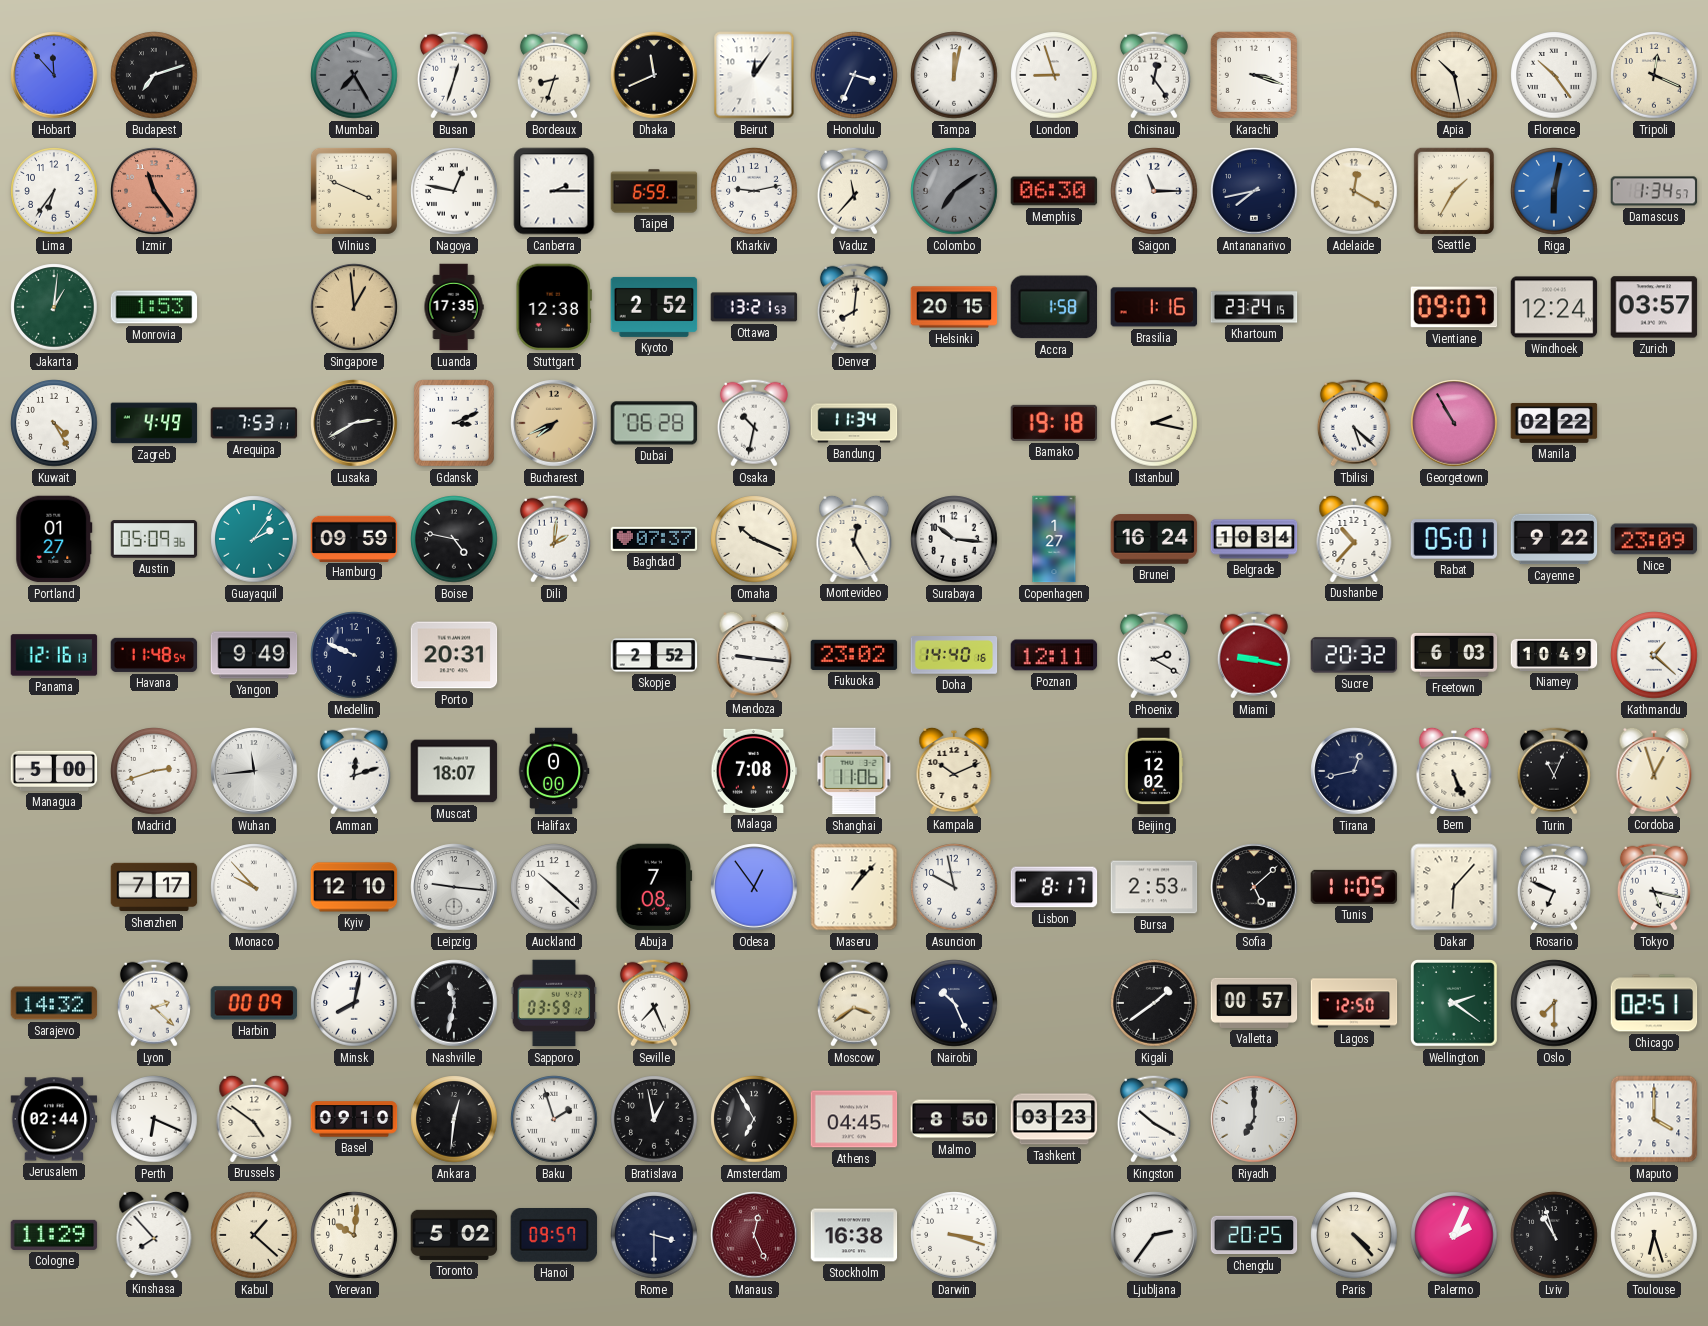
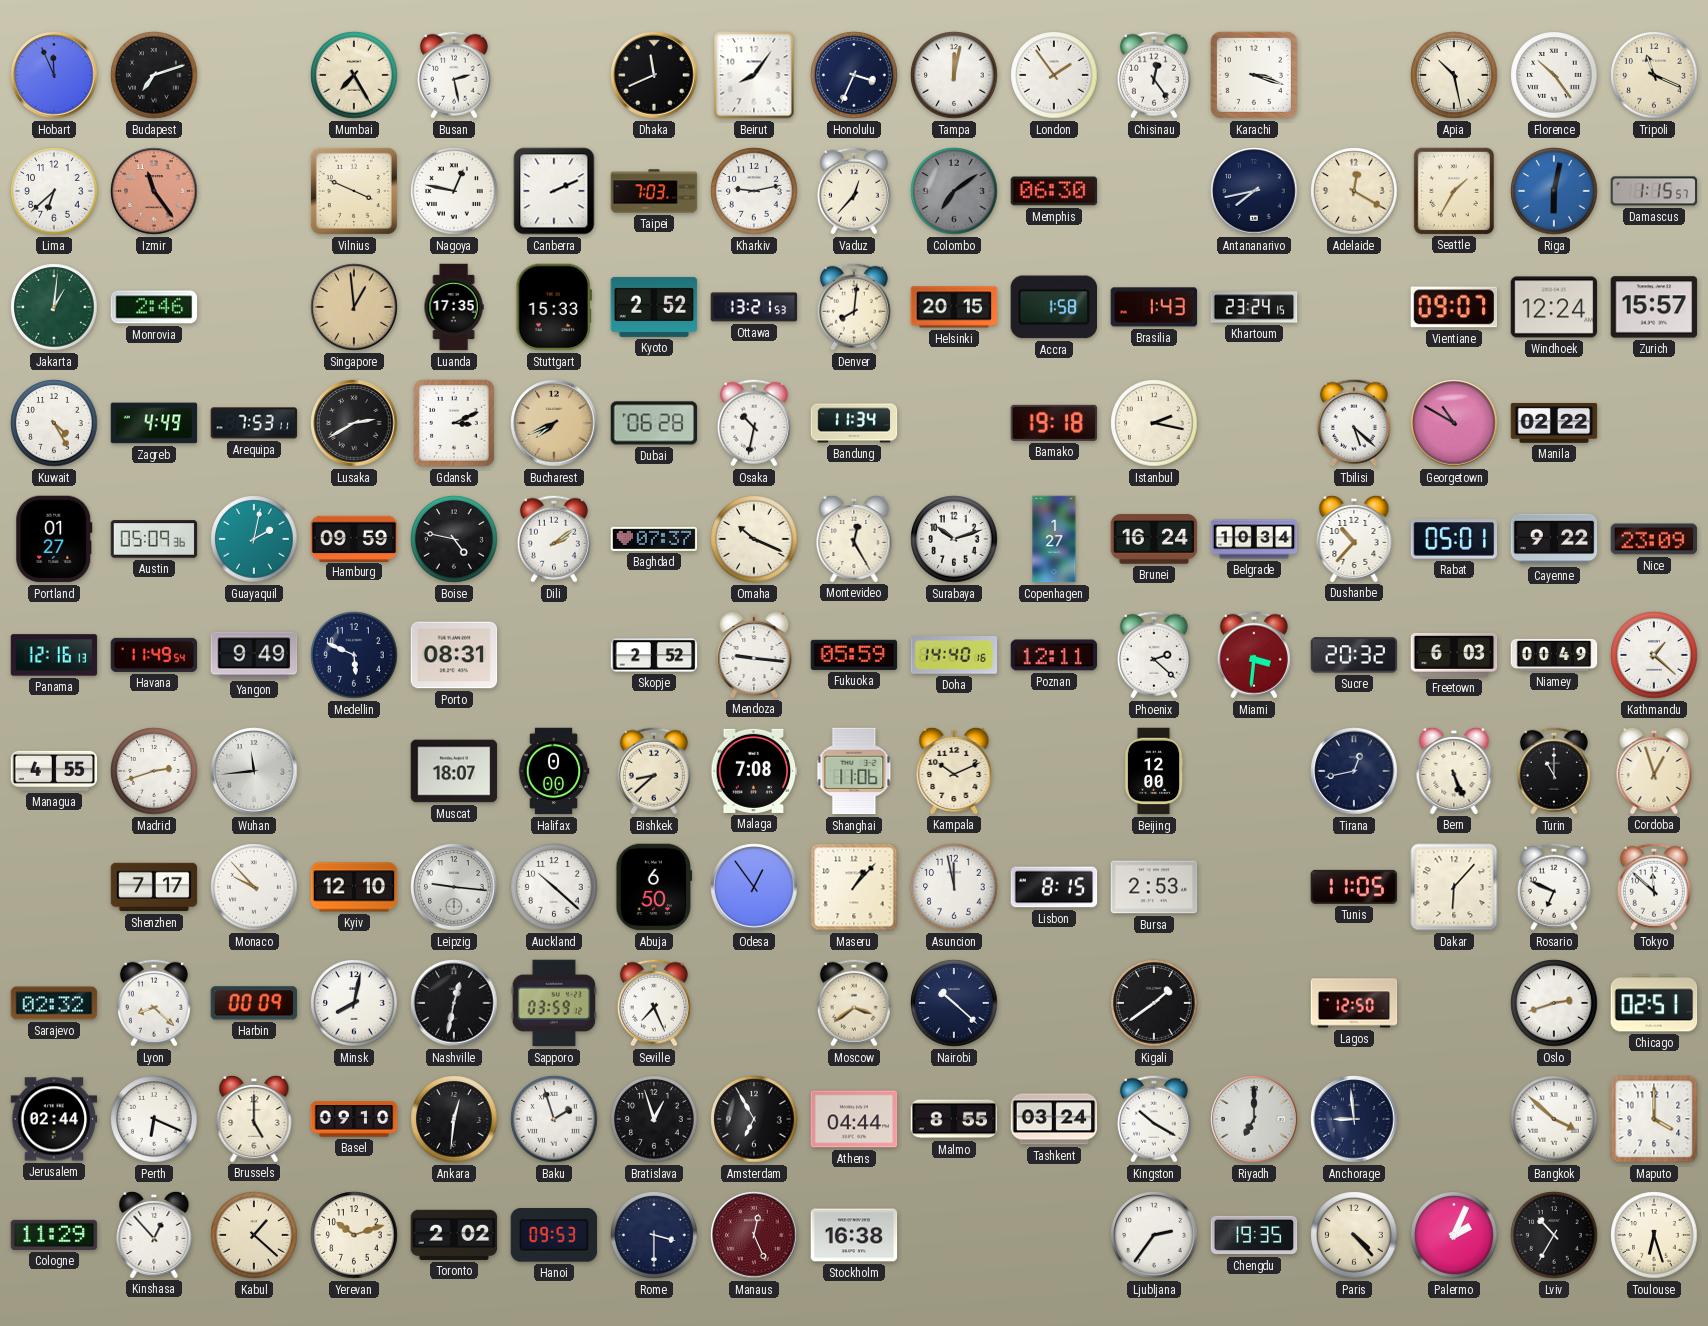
Hobart: 11:53 -> 11:56
Mumbai dial: grey -> cream
Busan: 12:33 -> 2:28
Bordeaux: 8:33 -> none
Beirut: 12:06 -> 8:06
London: 8:57 -> 1:54
Tripoli: 12:19 -> 11:19
Lima: 6:36 -> 6:38
Canberra: 2:15 -> 2:11
Taipei: 6:59 -> 7:03
Vaduz: 11:37 -> 12:37
Saigon: 11:15 -> none
Damascus: 1:34 -> 1:15
Monrovia: 1:53 -> 2:46
Stuttgart: 12:38 -> 15:33
Brasilia: 1:16 -> 1:43
Zurich: 03:57 -> 15:57
Georgetown: 10:55 -> 10:50
Guayaquil: 2:06 -> 2:02
Dili: 2:01 -> 2:09
Surabaya: 10:16 -> 10:12
Havana: 11:48 -> 11:49
Medellin: 9:49 -> 5:49
Porto: 20:31 -> 08:31
Fukuoka: 23:02 -> 05:59
Phoenix: 2:20 -> 2:22
Miami: 9:17 -> 3:31
Niamey: 10:49 -> 00:49
Managua: 5:00 -> 4:55
Amman: 12:12 -> none
Bishkek: none -> 8:38
Beijing: 12:02 -> 12:00
Turin: 11:04 -> 11:00
Abuja: 7:08 -> 6:50
Asuncion: 9:58 -> 11:58
Lisbon: 8:17 -> 8:15
Sofia: 5:08 -> none
Tokyo: 5:17 -> 11:52
Sarajevo: 14:32 -> 02:32
Lyon: 2:22 -> 8:22
Nashville: 11:32 -> 12:32
Nairobi: 10:26 -> 10:22
Valletta: 00:57 -> none
Wellington: 2:21 -> none
Oslo: 7:30 -> 2:42
Brussels: 4:51 -> 5:00
Bratislava: 12:58 -> 12:57
Athens: 04:45 -> 04:44
Malmo: 8:50 -> 8:55
Tashkent: 03:23 -> 03:24
Anchorage: none -> 8:59
Bangkok: none -> 3:52
Kinshasa: 7:53 -> 12:53
Yerevan: 10:01 -> 10:12
Toronto: 5:02 -> 2:02
Hanoi: 09:57 -> 09:53
Darwin: 3:18 -> none
Chengdu: 20:25 -> 19:35
Lviv: 10:57 -> 10:35
